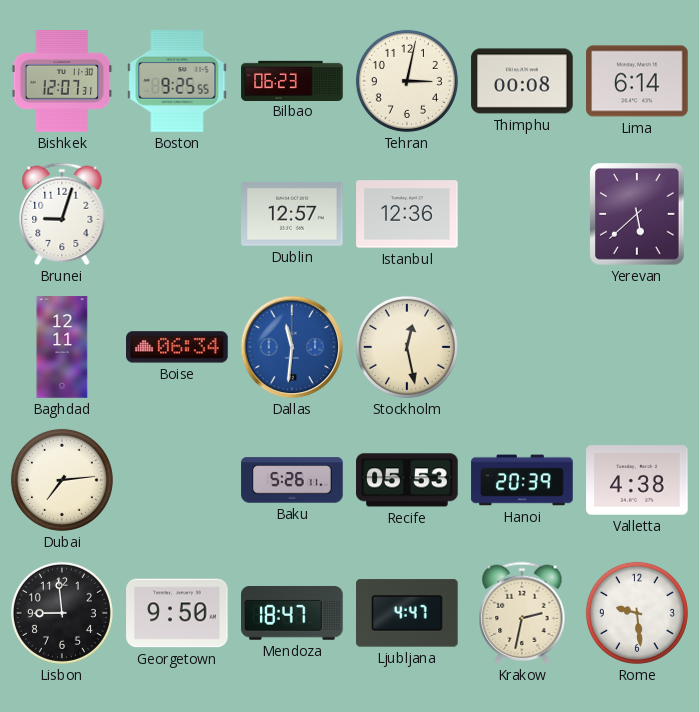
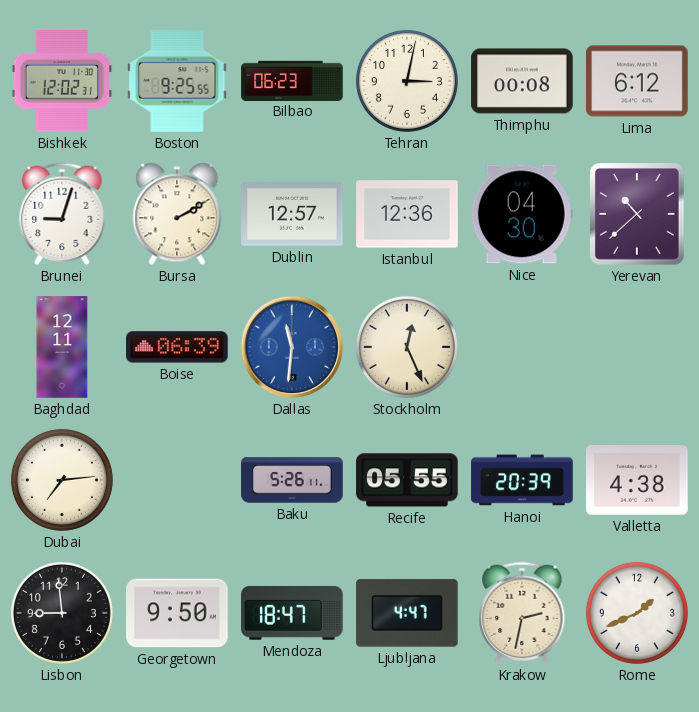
Bishkek: 12:07 -> 12:02
Lima: 6:14 -> 6:12
Bursa: none -> 2:10
Nice: none -> 04:30
Yerevan: 5:38 -> 10:38
Boise: 06:34 -> 06:39
Stockholm: 12:28 -> 12:26
Recife: 05:53 -> 05:55
Rome: 9:29 -> 1:41
